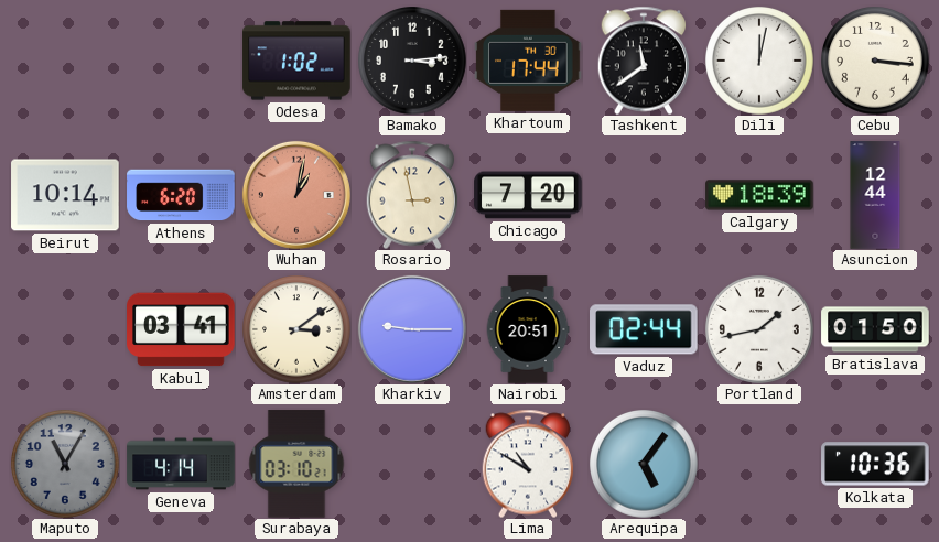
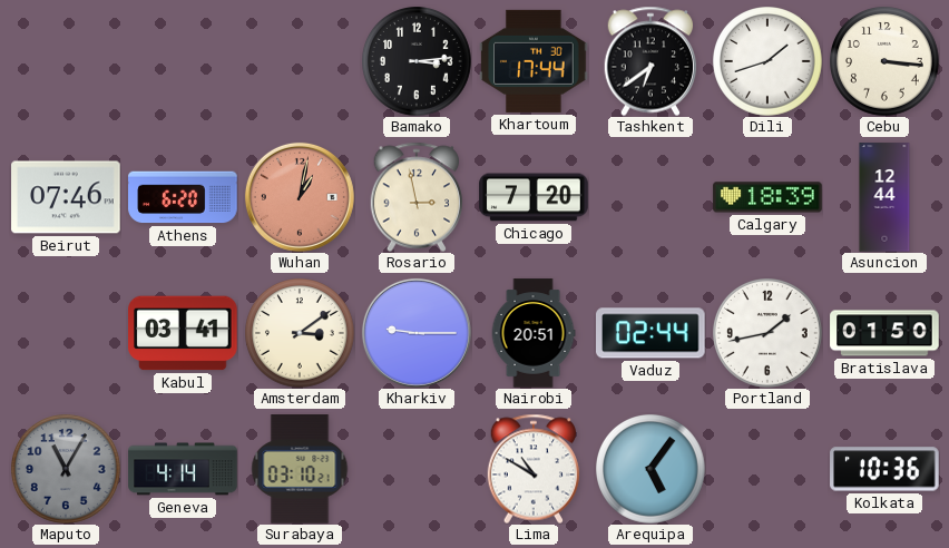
Odesa: 1:02 -> none
Tashkent: 11:39 -> 6:39
Dili: 12:02 -> 1:42
Beirut: 10:14 -> 07:46
